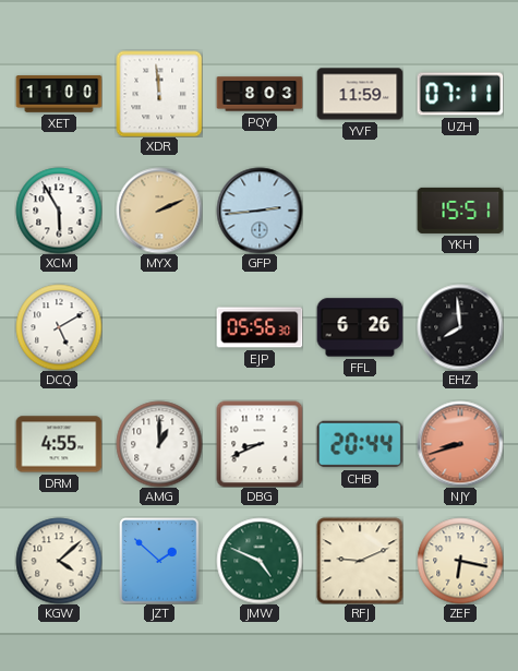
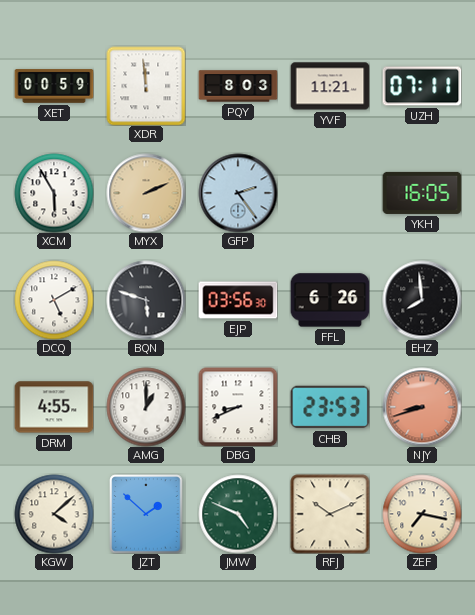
XET: 11:00 -> 00:59
YVF: 11:59 -> 11:21
GFP: 2:44 -> 2:24
YKH: 15:51 -> 16:05
BQN: none -> 5:48
EJP: 05:56 -> 03:56
CHB: 20:44 -> 23:53
RFJ: 9:11 -> 10:11
ZEF: 6:17 -> 7:17
